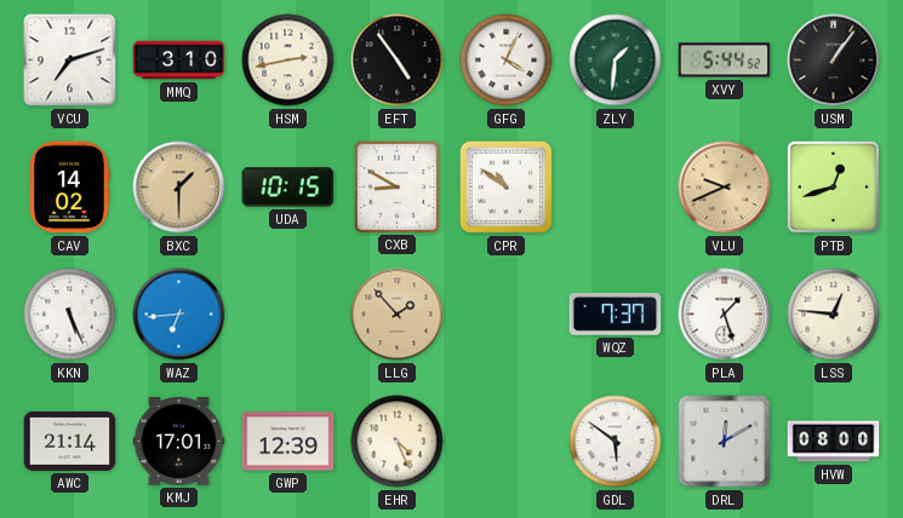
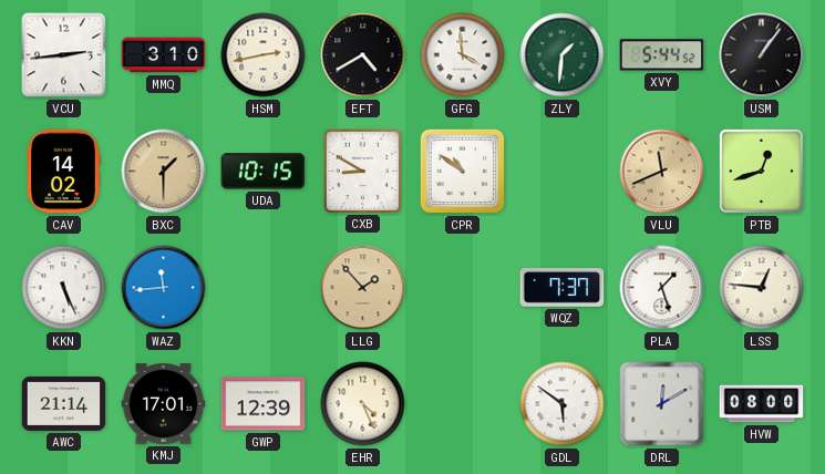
VCU: 7:12 -> 2:44
EFT: 4:54 -> 4:40
GFG: 4:04 -> 3:59
VLU: 9:41 -> 11:41
WAZ: 6:44 -> 11:44
